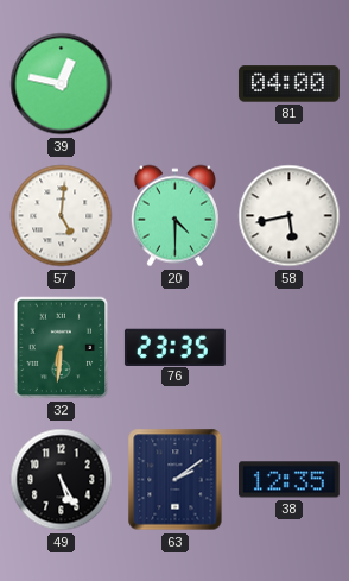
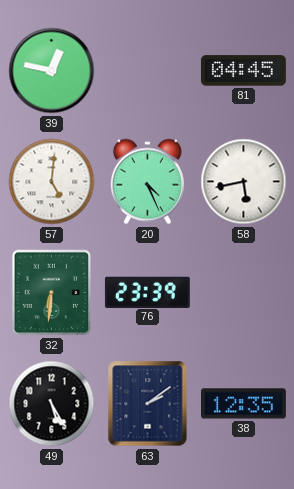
81: 04:00 -> 04:45
20: 4:30 -> 4:26
76: 23:35 -> 23:39
